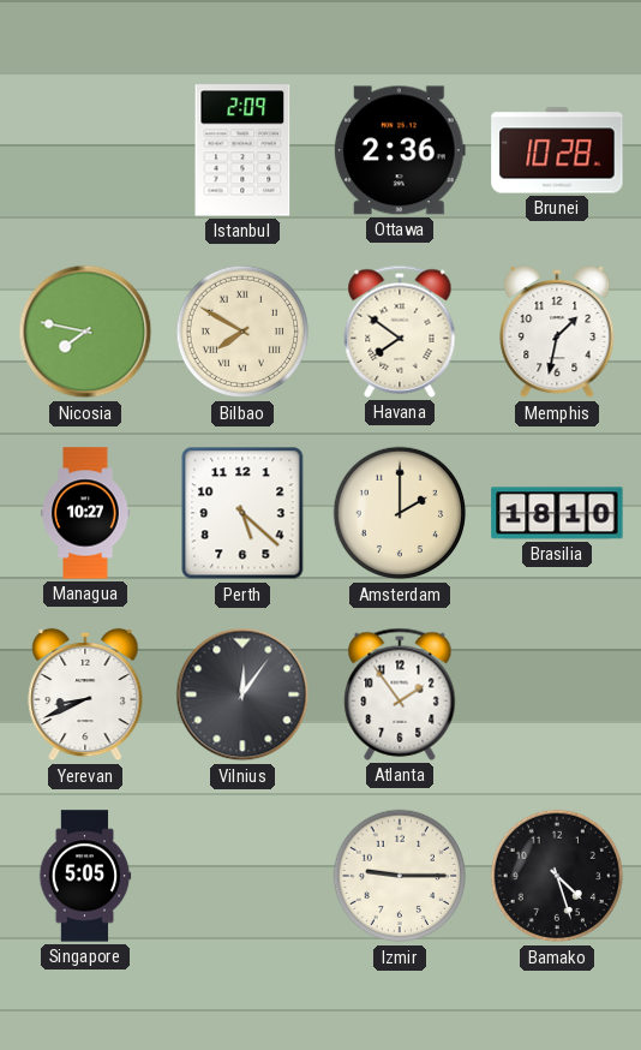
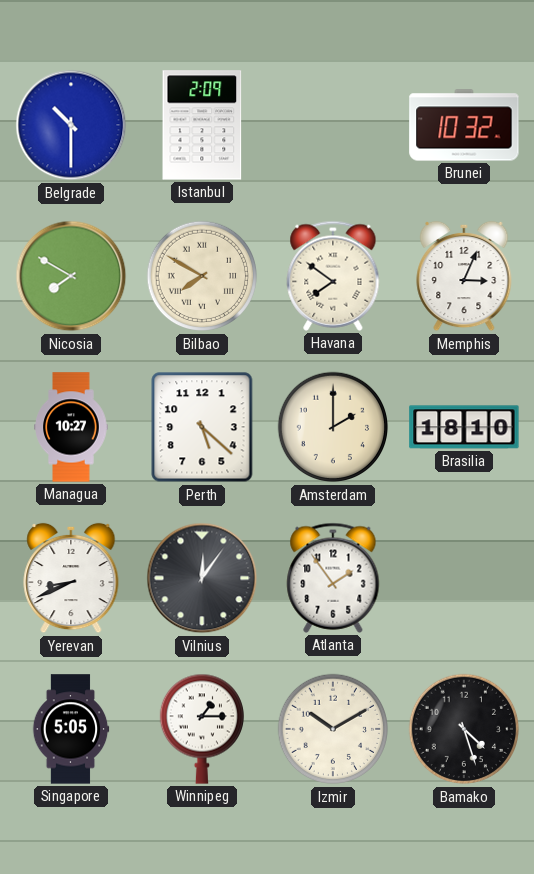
Belgrade: none -> 10:30
Ottawa: 2:36 -> none
Brunei: 10:28 -> 10:32
Nicosia: 7:47 -> 7:50
Memphis: 1:32 -> 3:04
Winnipeg: none -> 1:15
Izmir: 9:15 -> 10:10
